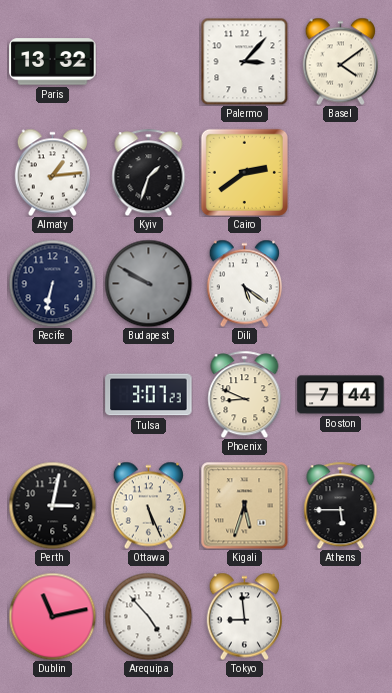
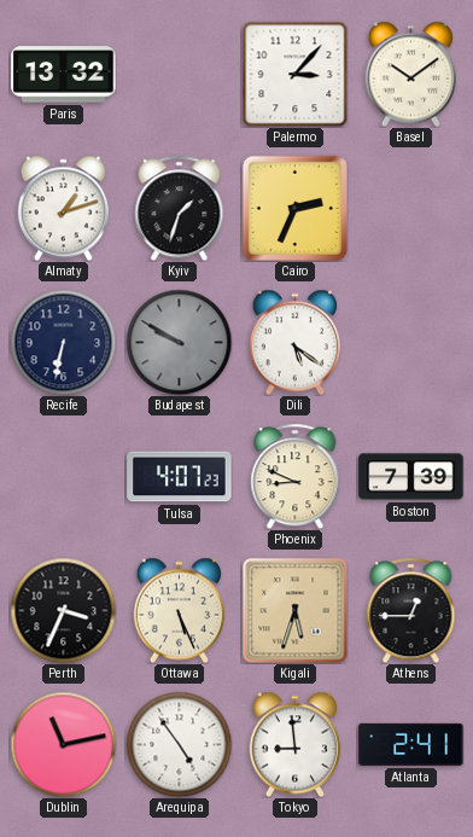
Basel: 4:09 -> 10:09
Almaty: 1:14 -> 1:12
Cairo: 2:39 -> 2:34
Tulsa: 3:07 -> 4:07
Boston: 7:44 -> 7:39
Perth: 3:02 -> 3:34
Athens: 5:45 -> 12:45
Arequipa: 4:53 -> 4:54
Atlanta: none -> 2:41
